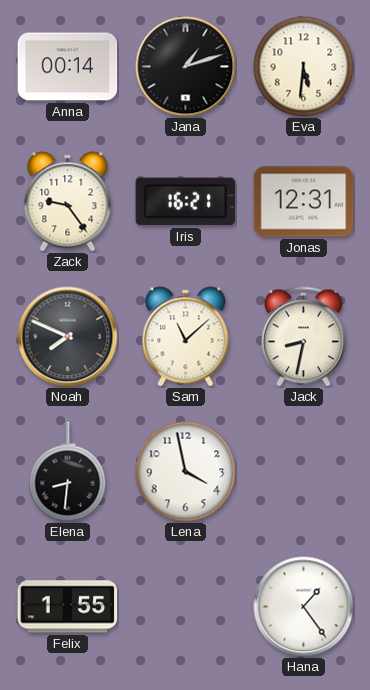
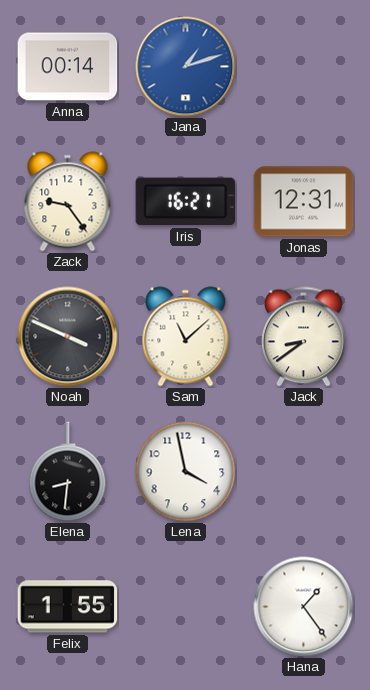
Jana dial: black -> blue
Eva: 5:31 -> none
Noah: 7:49 -> 3:49
Jack: 8:32 -> 8:39
